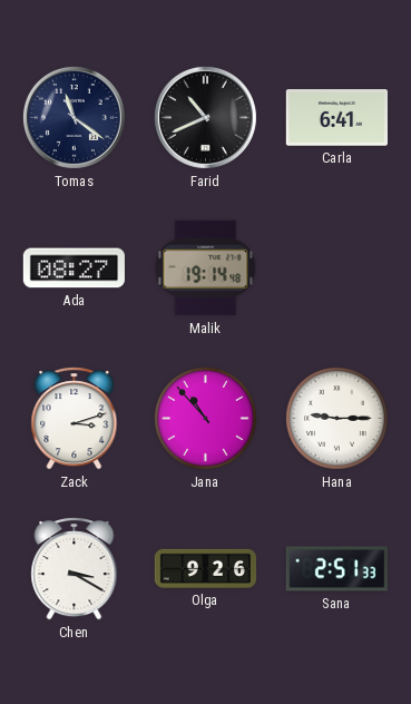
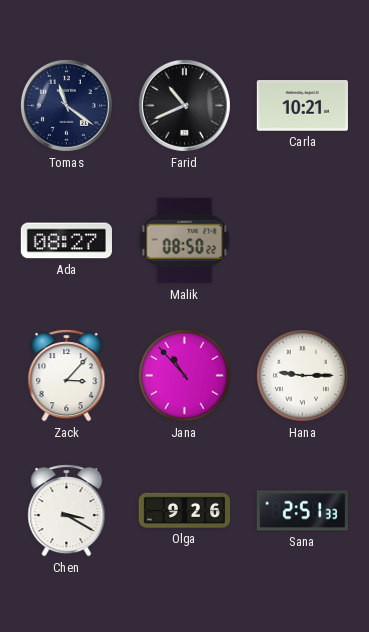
Carla: 6:41 -> 10:21
Malik: 19:14 -> 08:50
Zack: 3:12 -> 3:07
